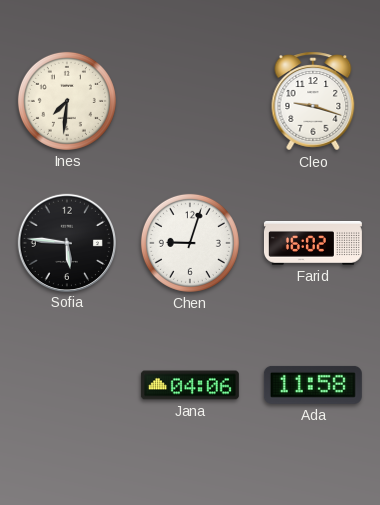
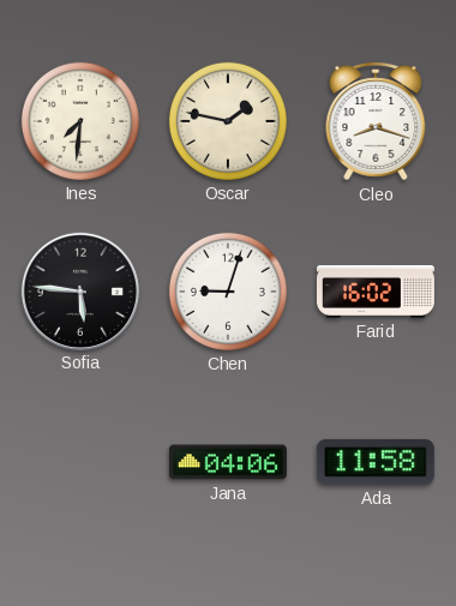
Oscar: none -> 1:47
Cleo: 9:18 -> 8:18
